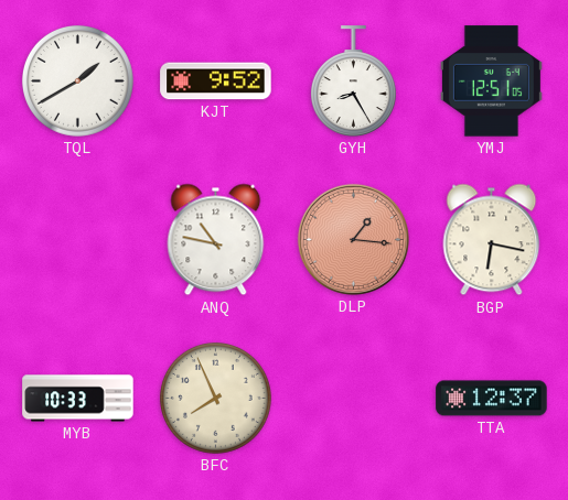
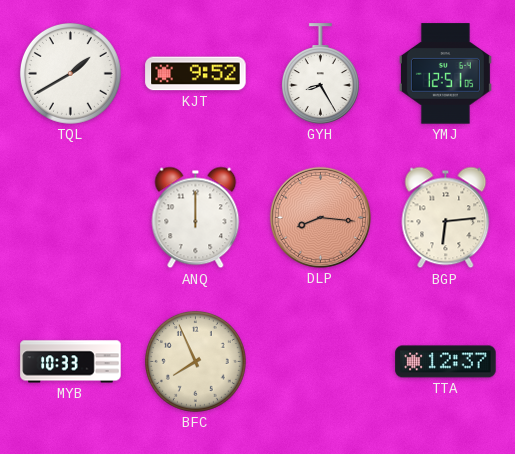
ANQ: 10:47 -> 12:00
DLP: 1:16 -> 8:16
BGP: 6:17 -> 6:14
